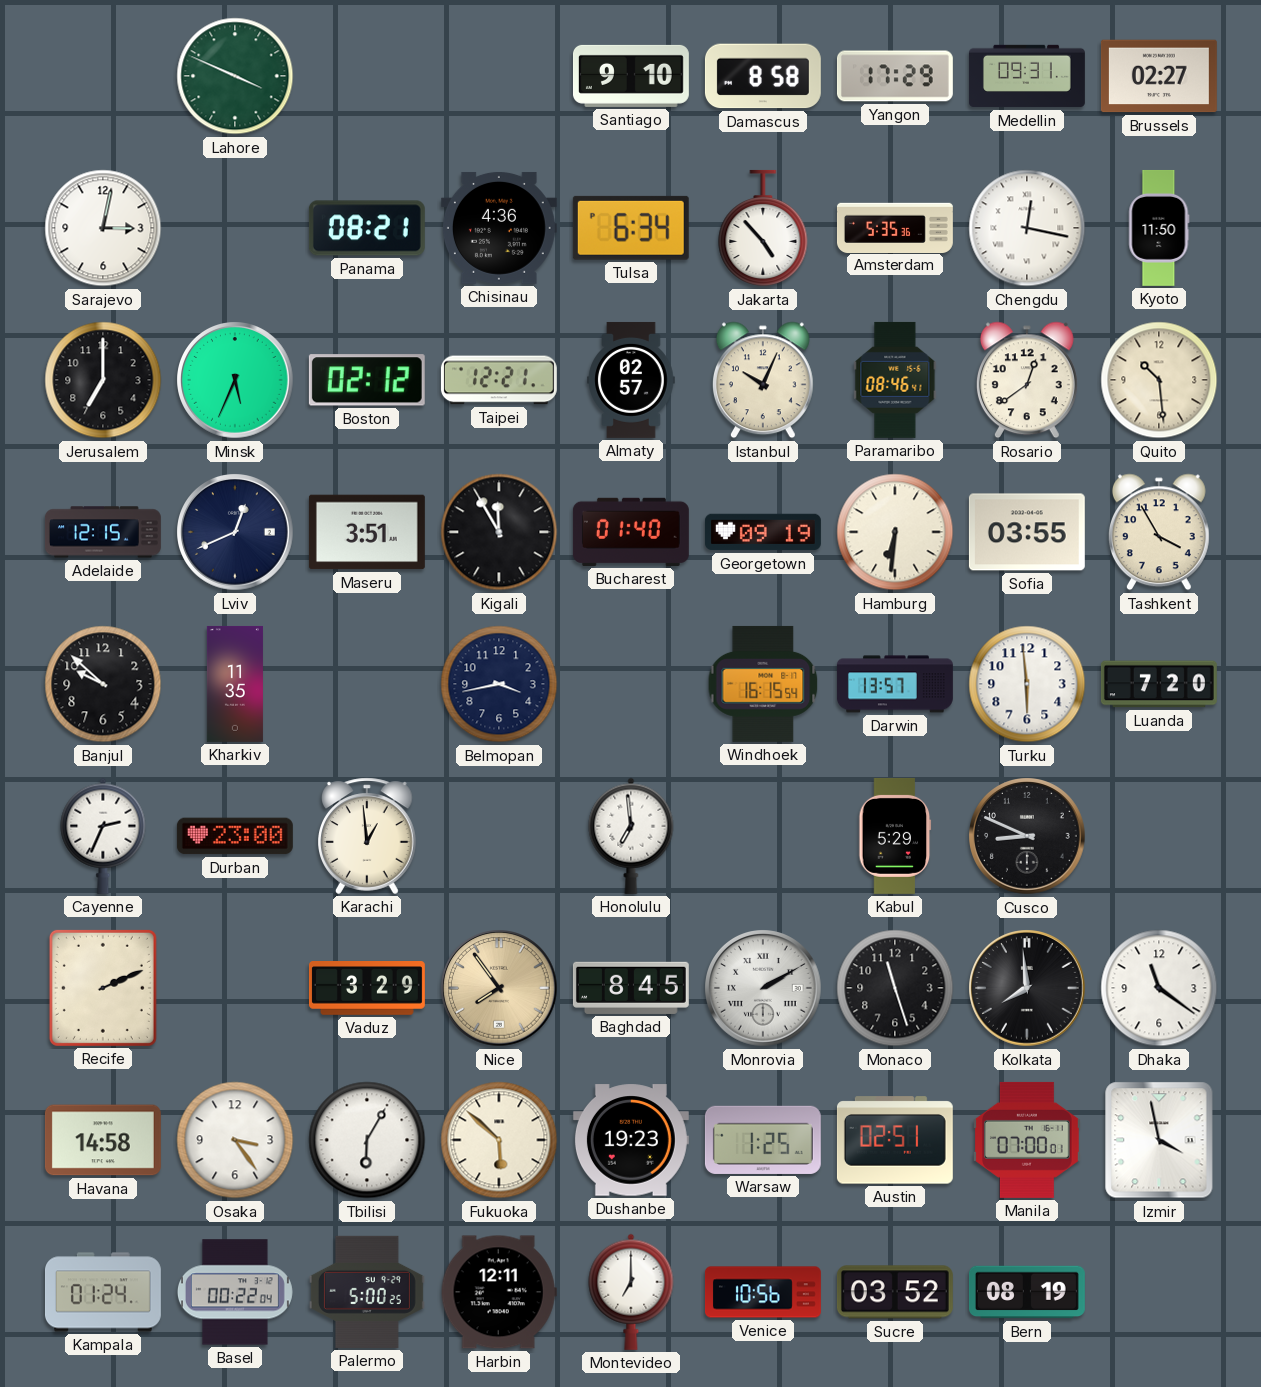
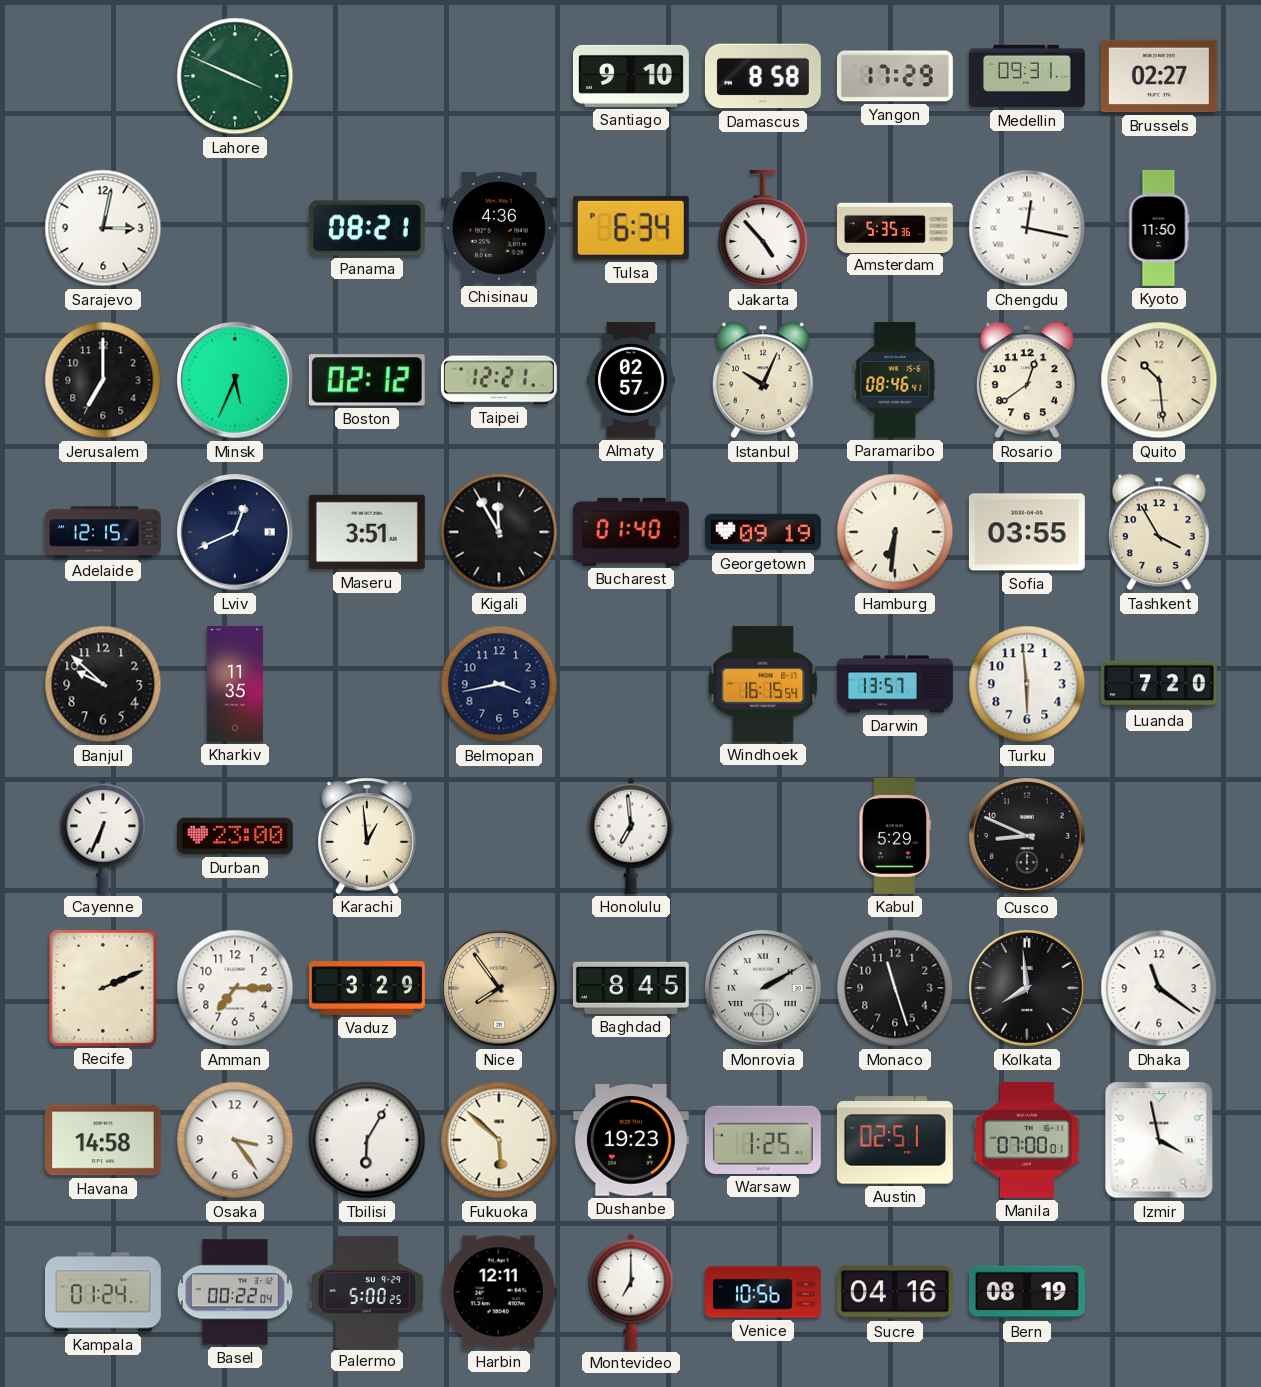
Cayenne: 2:34 -> 6:34
Amman: none -> 7:15
Sucre: 03:52 -> 04:16
